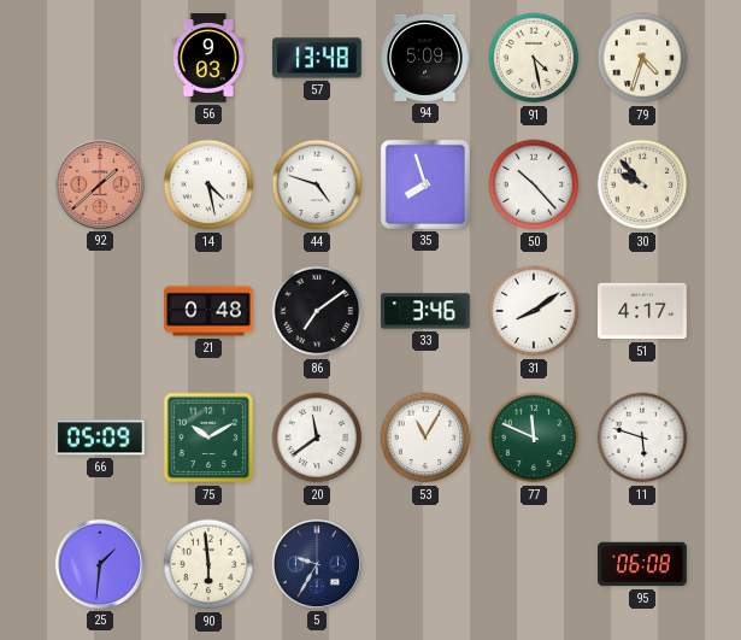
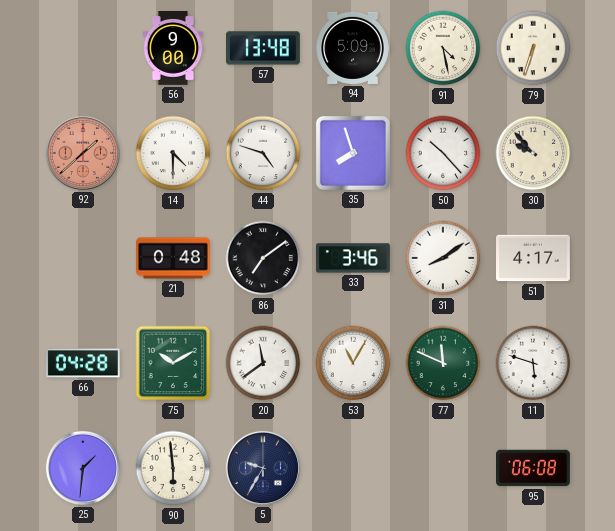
56: 9:03 -> 9:00
79: 4:33 -> 6:33
14: 4:28 -> 4:30
66: 05:09 -> 04:28
